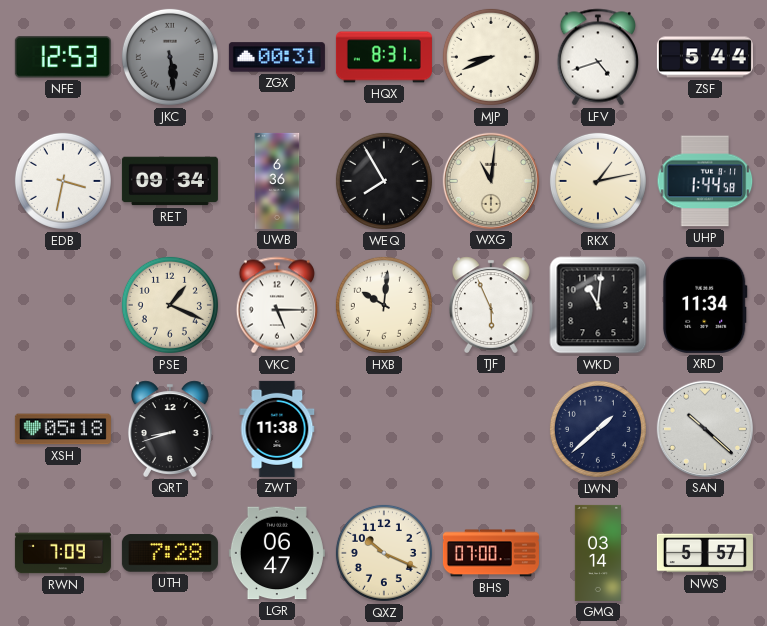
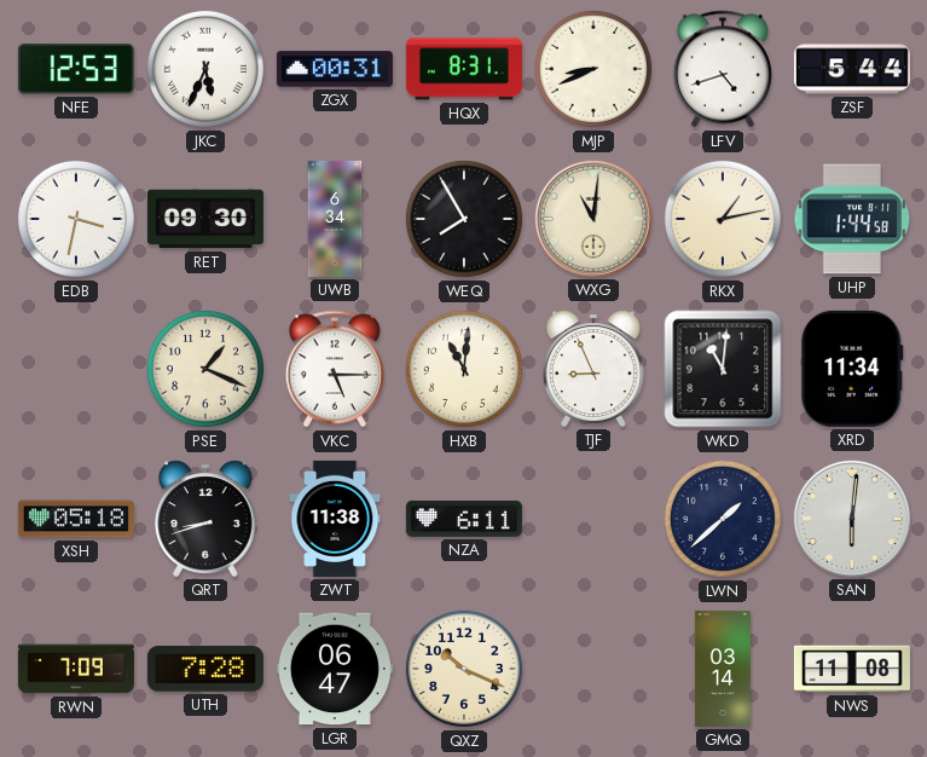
JKC: 5:29 -> 5:34
JKC dial: grey -> white
RET: 09:34 -> 09:30
UWB: 6:36 -> 6:34
HXB: 10:01 -> 11:01
TJF: 5:56 -> 8:56
NZA: none -> 6:11
SAN: 10:22 -> 6:01
BHS: 07:00 -> none
NWS: 5:57 -> 11:08
